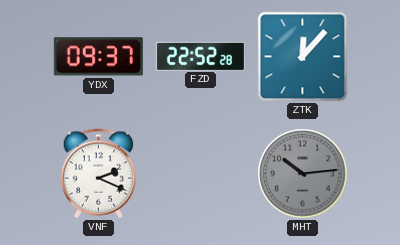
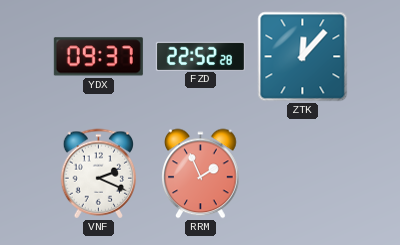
RRM: none -> 1:56
MHT: 10:14 -> none
